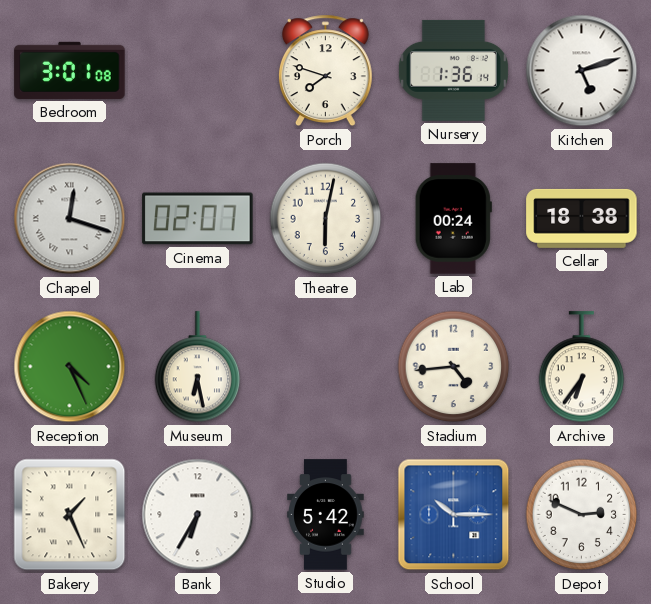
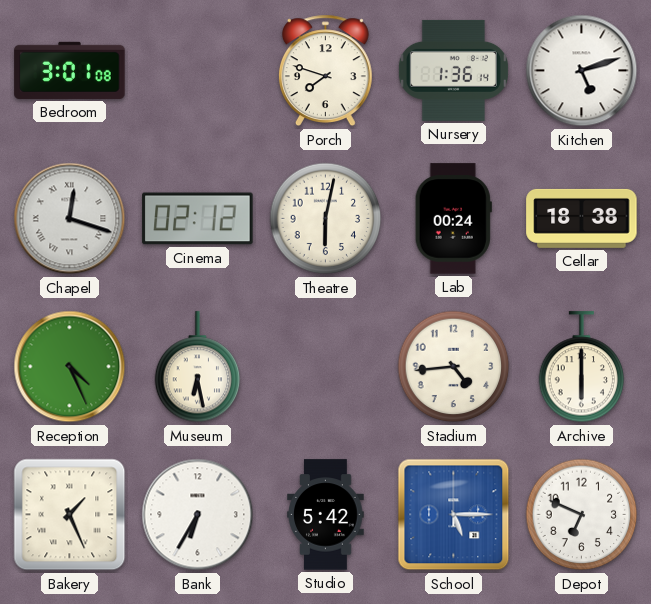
Cinema: 02:07 -> 02:12
Archive: 6:36 -> 6:00
School: 10:15 -> 5:15
Depot: 2:49 -> 6:49
